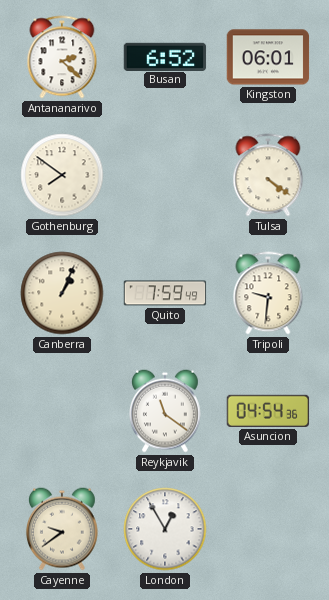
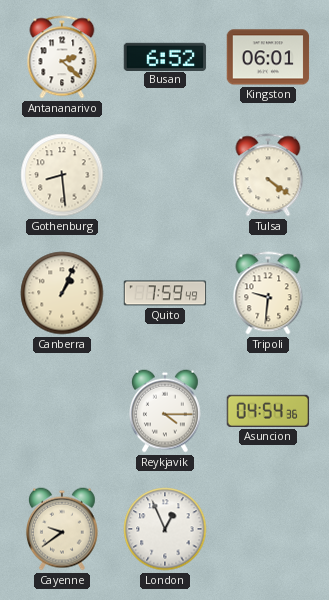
Gothenburg: 7:51 -> 8:29
Reykjavik: 11:21 -> 4:15
London: 12:55 -> 12:56
